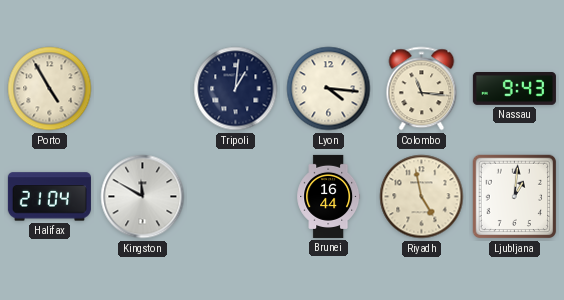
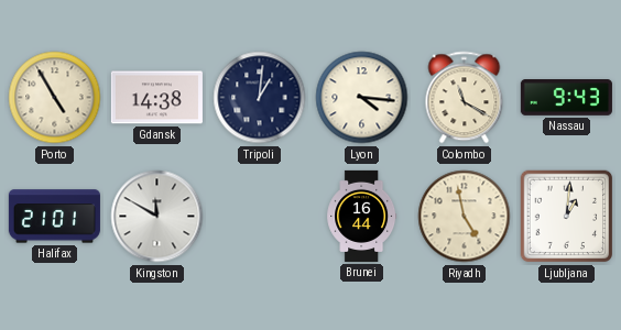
Gdansk: none -> 14:38
Colombo: 11:16 -> 11:20
Halifax: 21:04 -> 21:01
